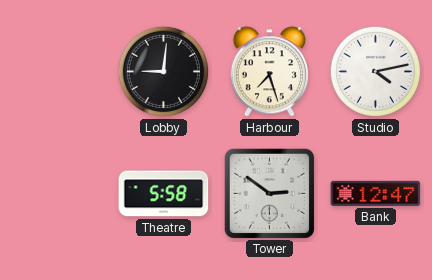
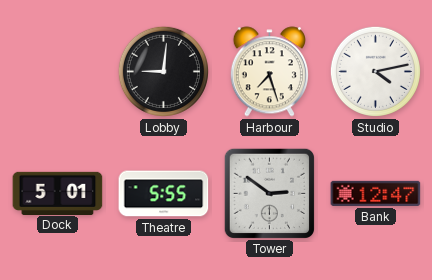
Dock: none -> 5:01
Theatre: 5:58 -> 5:55
